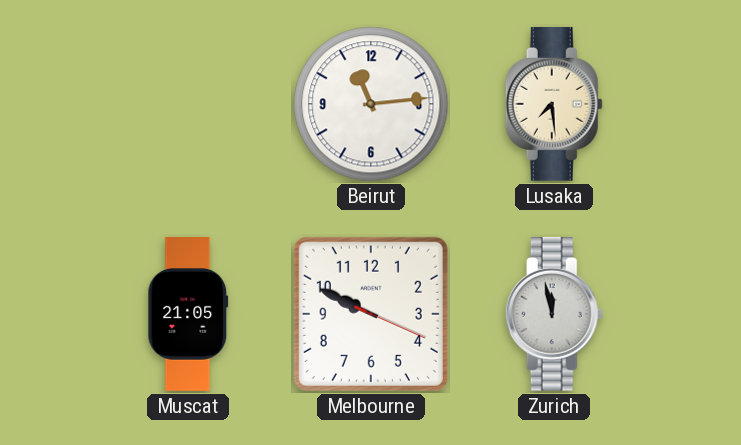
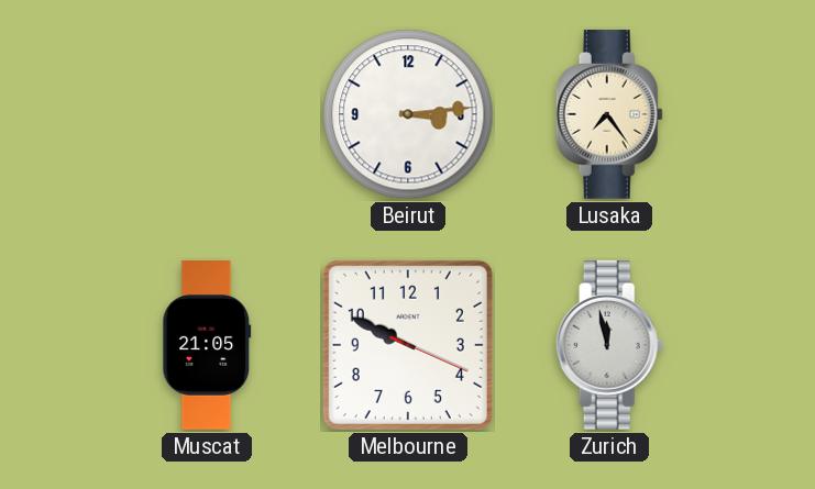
Beirut: 11:14 -> 3:14
Lusaka: 7:29 -> 7:24
